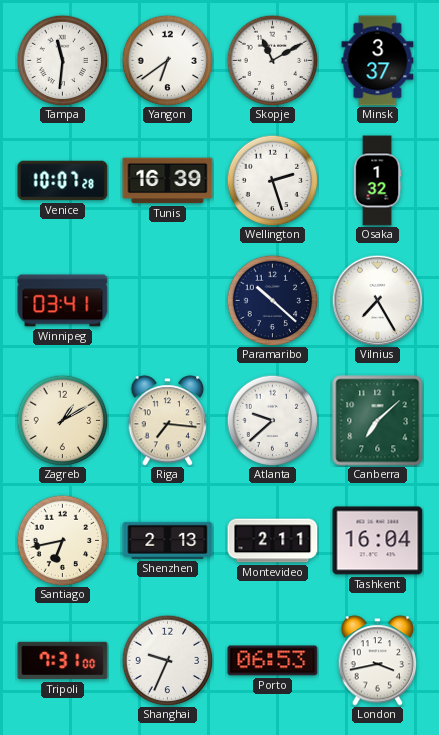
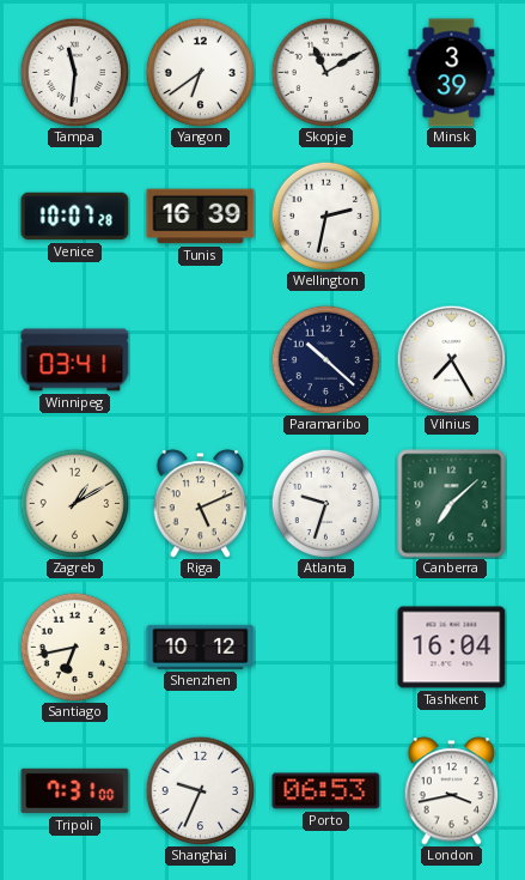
Minsk: 3:37 -> 3:39
Wellington: 2:27 -> 2:32
Osaka: 1:32 -> none
Riga: 7:16 -> 5:11
Atlanta: 9:38 -> 9:33
Shenzhen: 2:13 -> 10:12
Montevideo: 2:11 -> none
